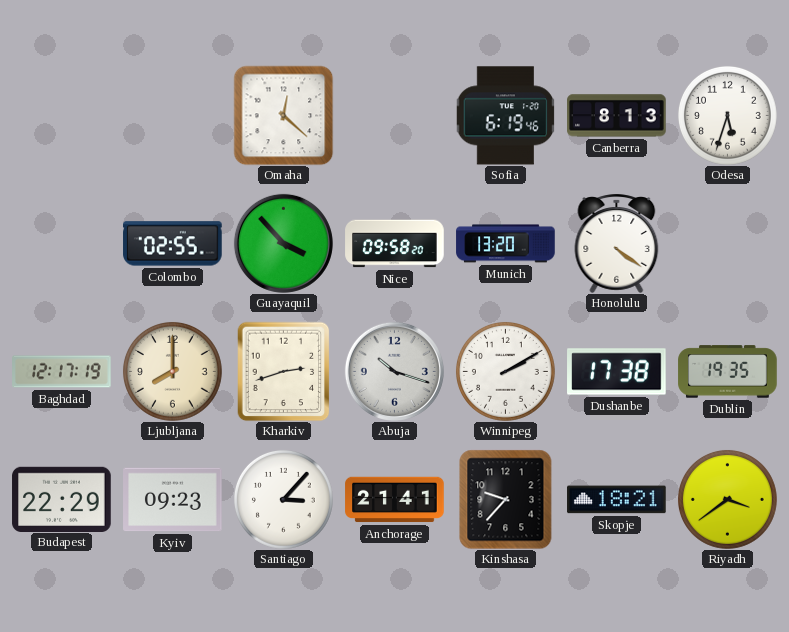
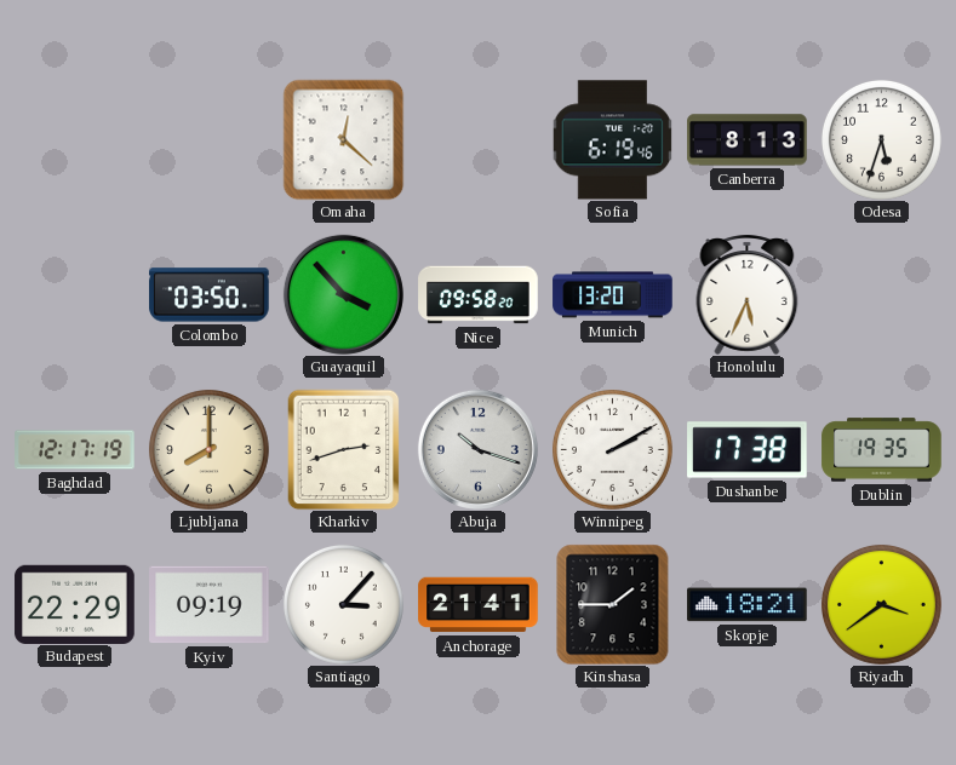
Colombo: 02:55 -> 03:50
Honolulu: 4:21 -> 5:34
Kyiv: 09:23 -> 09:19
Kinshasa: 9:37 -> 1:45
